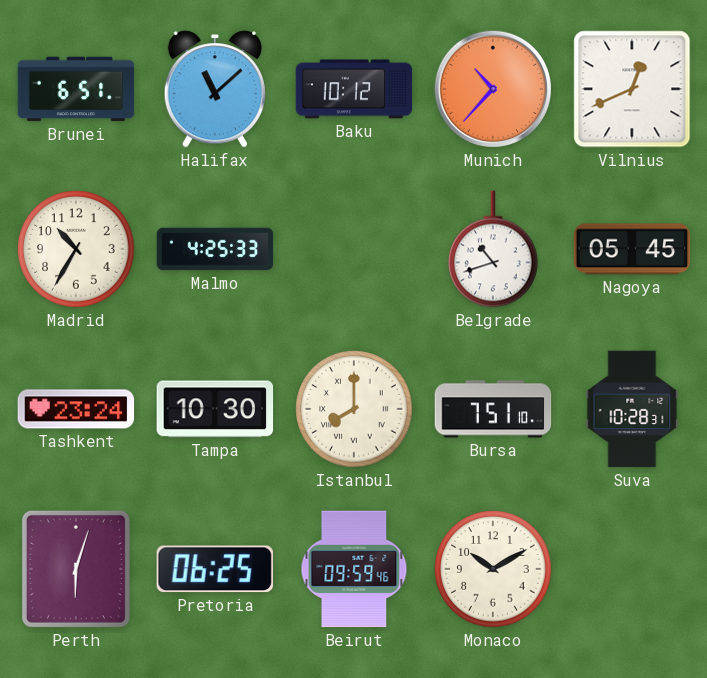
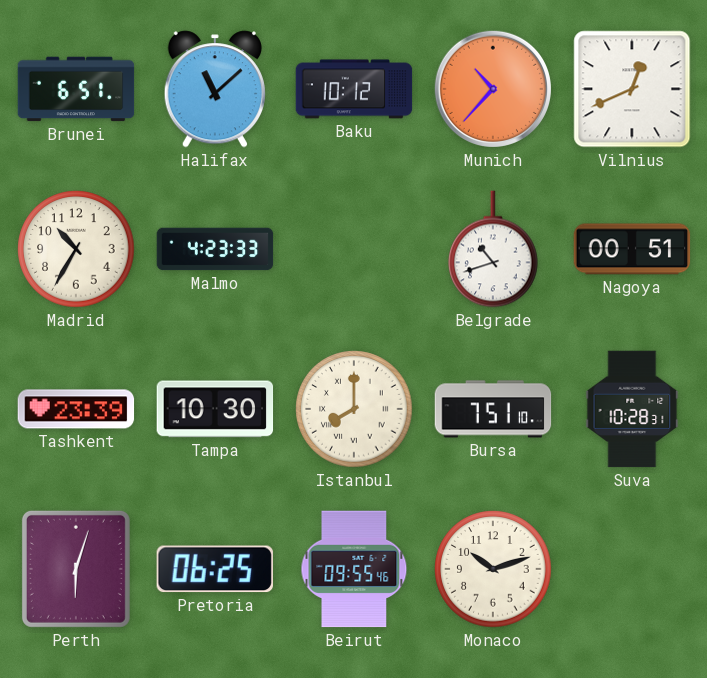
Malmo: 4:25 -> 4:23
Nagoya: 05:45 -> 00:51
Tashkent: 23:24 -> 23:39
Beirut: 09:59 -> 09:55
Monaco: 10:10 -> 10:12
